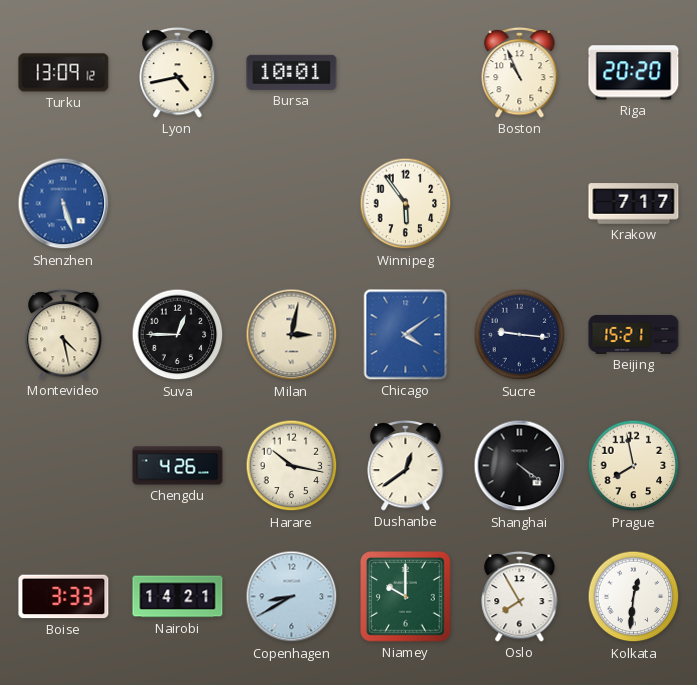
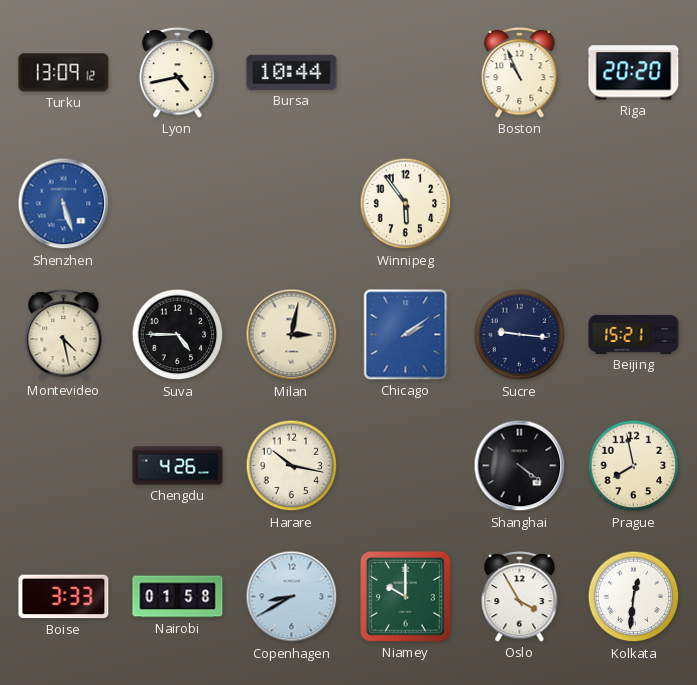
Bursa: 10:01 -> 10:44
Krakow: 7:17 -> none
Suva: 12:45 -> 4:45
Chicago: 4:09 -> 2:09
Dushanbe: 12:39 -> none
Nairobi: 14:21 -> 01:58
Oslo: 7:55 -> 3:55
